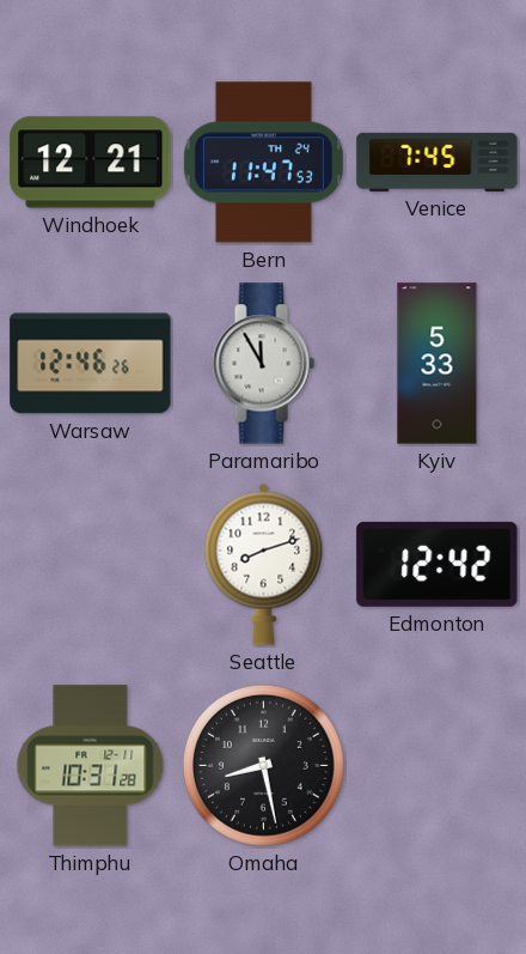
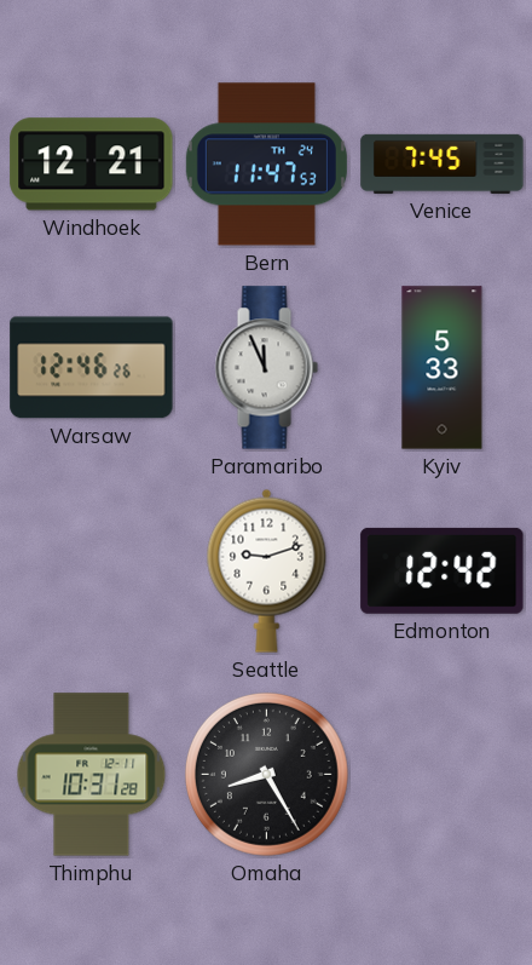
Paramaribo: 11:55 -> 11:56
Seattle: 8:12 -> 9:12
Omaha: 8:28 -> 8:25
